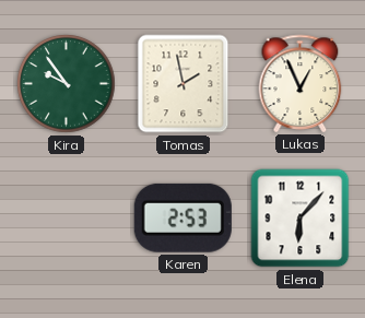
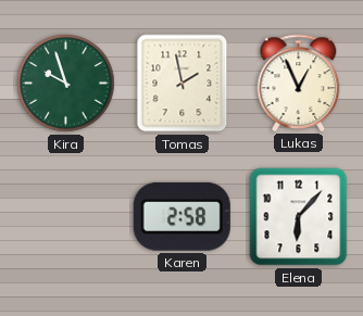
Kira: 9:54 -> 9:57
Karen: 2:53 -> 2:58
